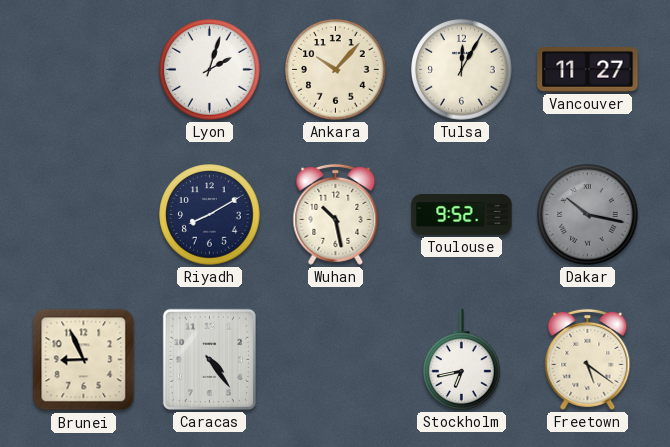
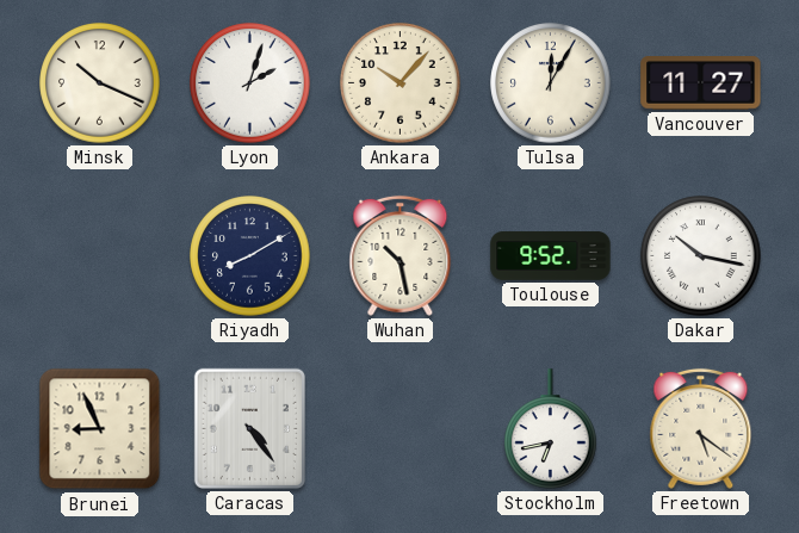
Minsk: none -> 10:19
Dakar dial: grey -> white
